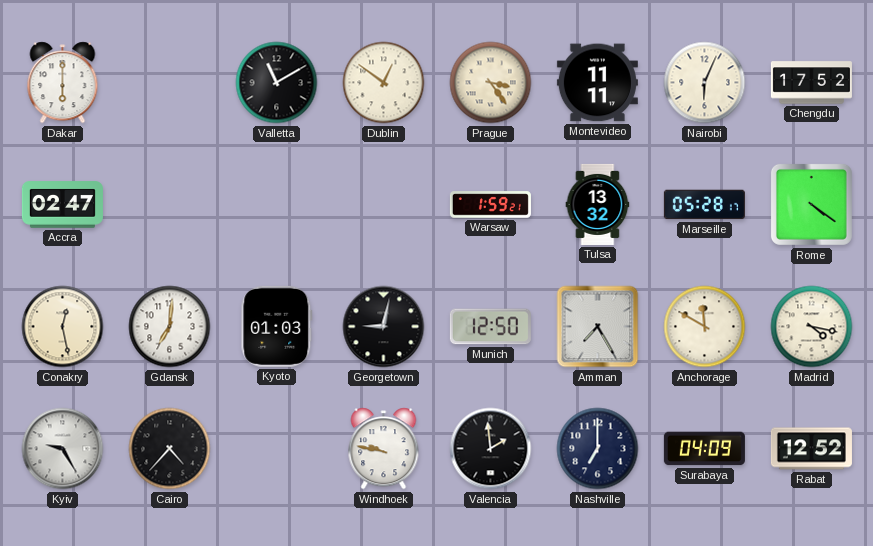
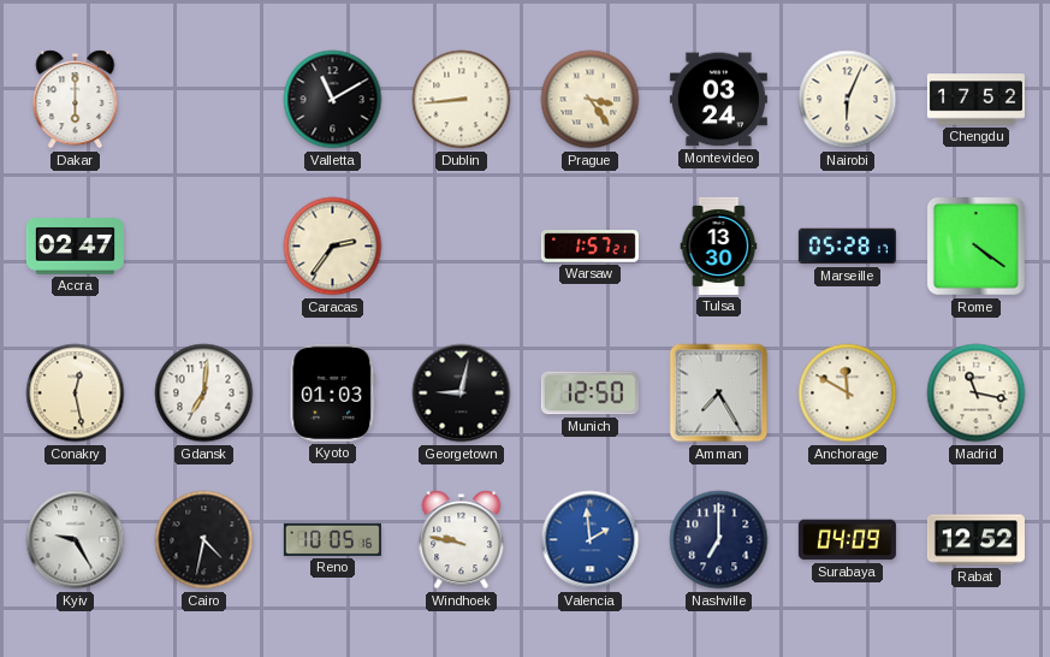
Dublin: 12:51 -> 8:44
Montevideo: 11:11 -> 03:24
Caracas: none -> 2:36
Warsaw: 1:59 -> 1:57
Tulsa: 13:32 -> 13:30
Madrid: 4:17 -> 11:17
Cairo: 4:37 -> 4:32
Reno: none -> 10:05
Valencia dial: black -> blue
